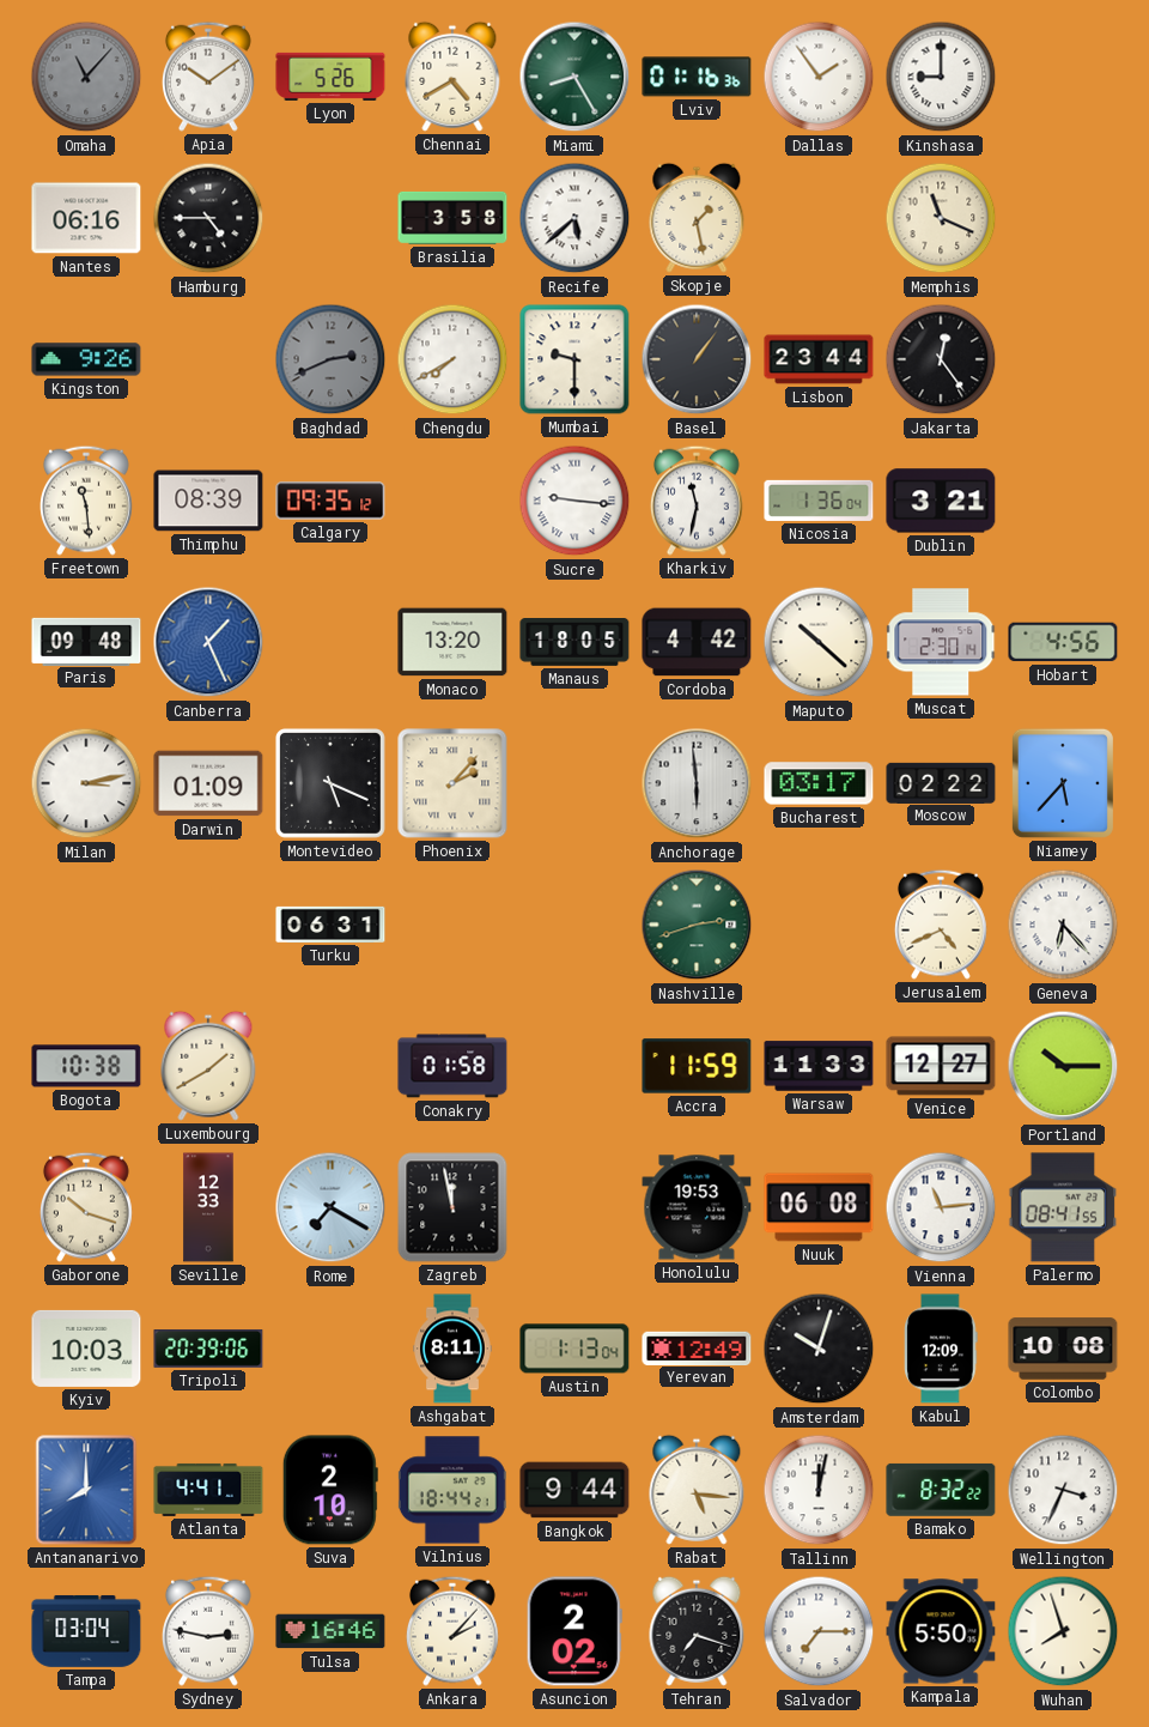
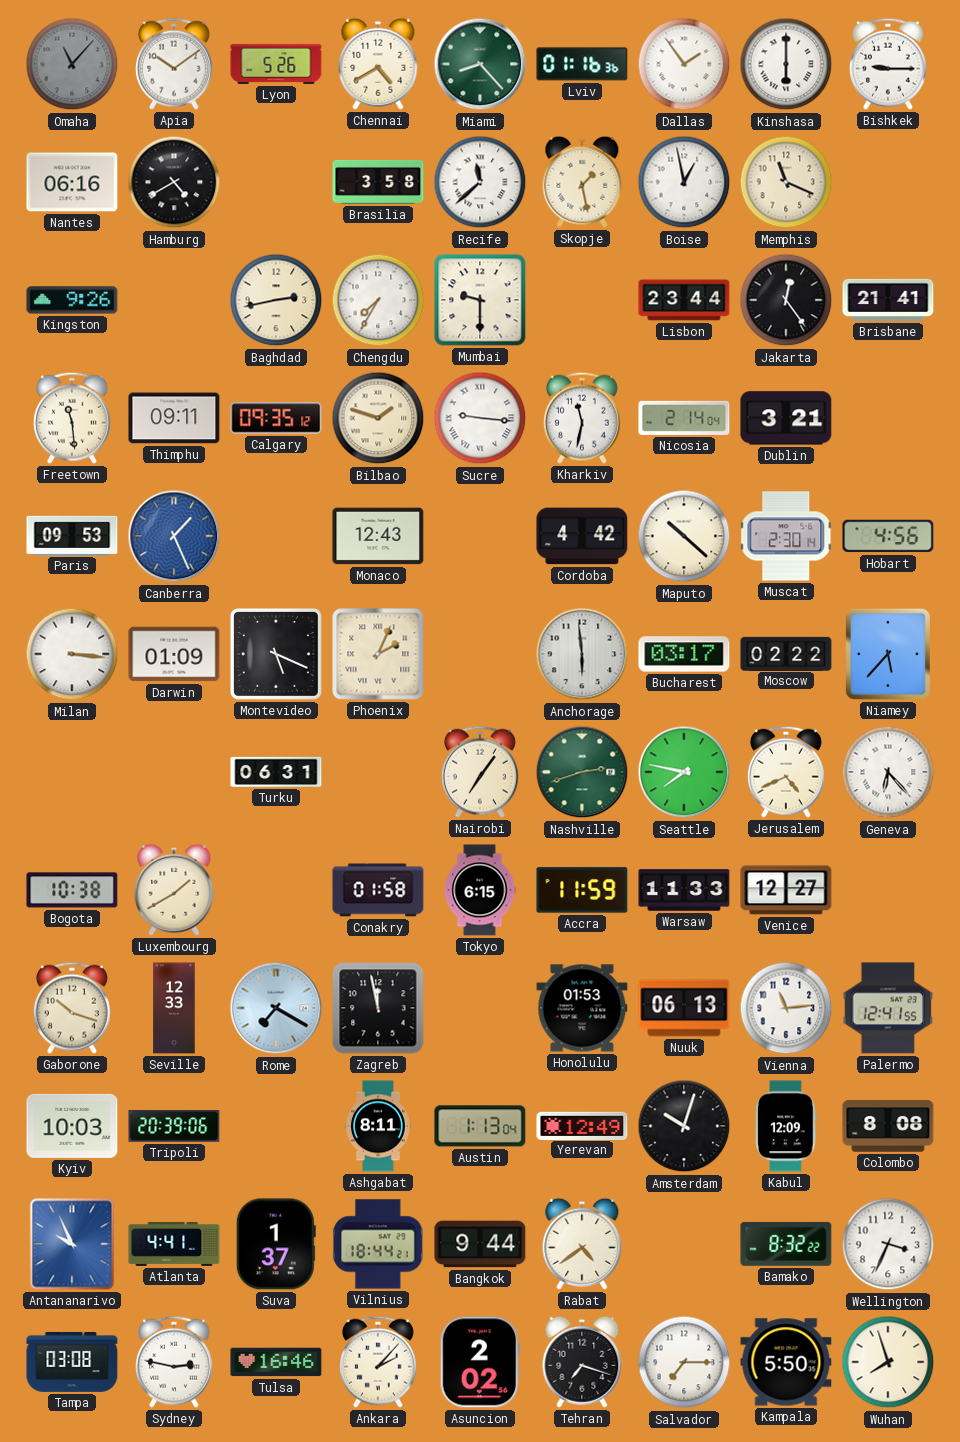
Miami: 8:25 -> 8:23
Kinshasa: 9:00 -> 6:00
Bishkek: none -> 9:15
Hamburg: 4:45 -> 4:40
Recife: 5:38 -> 11:38
Boise: none -> 12:58
Baghdad: 2:41 -> 2:43
Baghdad dial: grey -> cream
Chengdu: 7:40 -> 7:35
Basel: 1:06 -> none
Brisbane: none -> 21:41
Thimphu: 08:39 -> 09:11
Bilbao: none -> 1:48
Nicosia: 1:36 -> 2:14
Paris: 09:48 -> 09:53
Monaco: 13:20 -> 12:43
Manaus: 18:05 -> none
Milan: 3:13 -> 3:16
Phoenix: 2:07 -> 2:04
Nairobi: none -> 7:06
Seattle: none -> 7:47
Tokyo: none -> 6:15
Portland: 10:15 -> none
Honolulu: 19:53 -> 01:53
Nuuk: 06:08 -> 06:13
Palermo: 08:41 -> 12:41
Colombo: 10:08 -> 8:08
Antananarivo: 8:00 -> 9:56
Suva: 2:10 -> 1:37
Rabat: 5:16 -> 4:39
Tallinn: 12:02 -> none
Tampa: 03:04 -> 03:08
